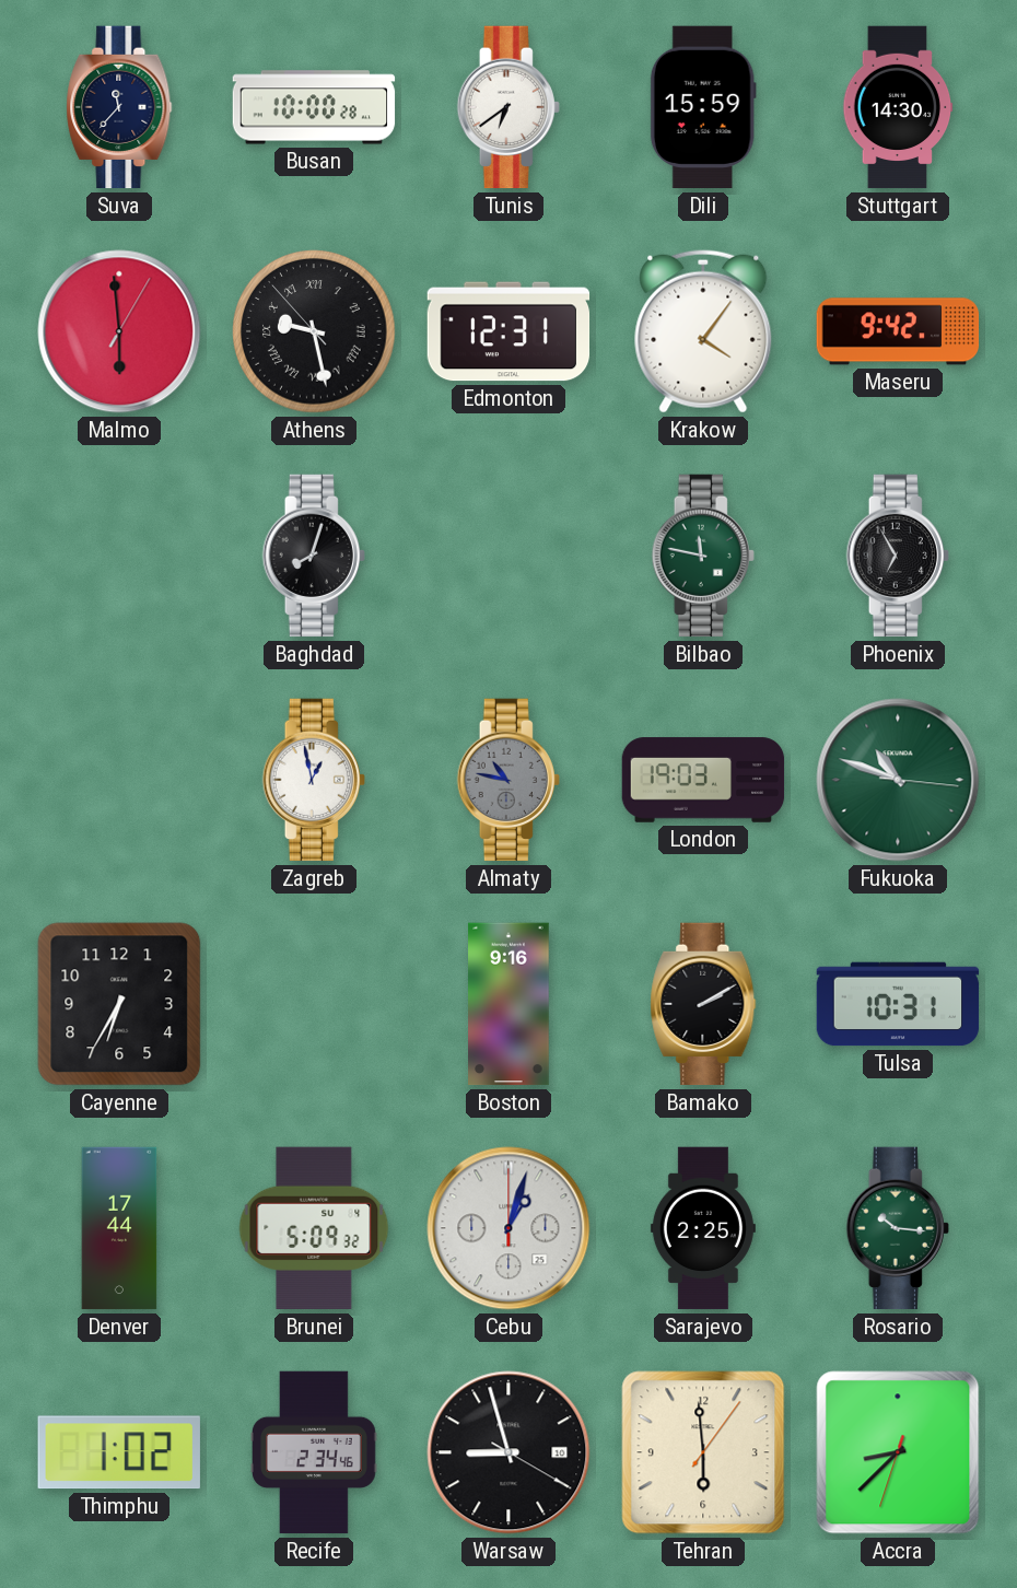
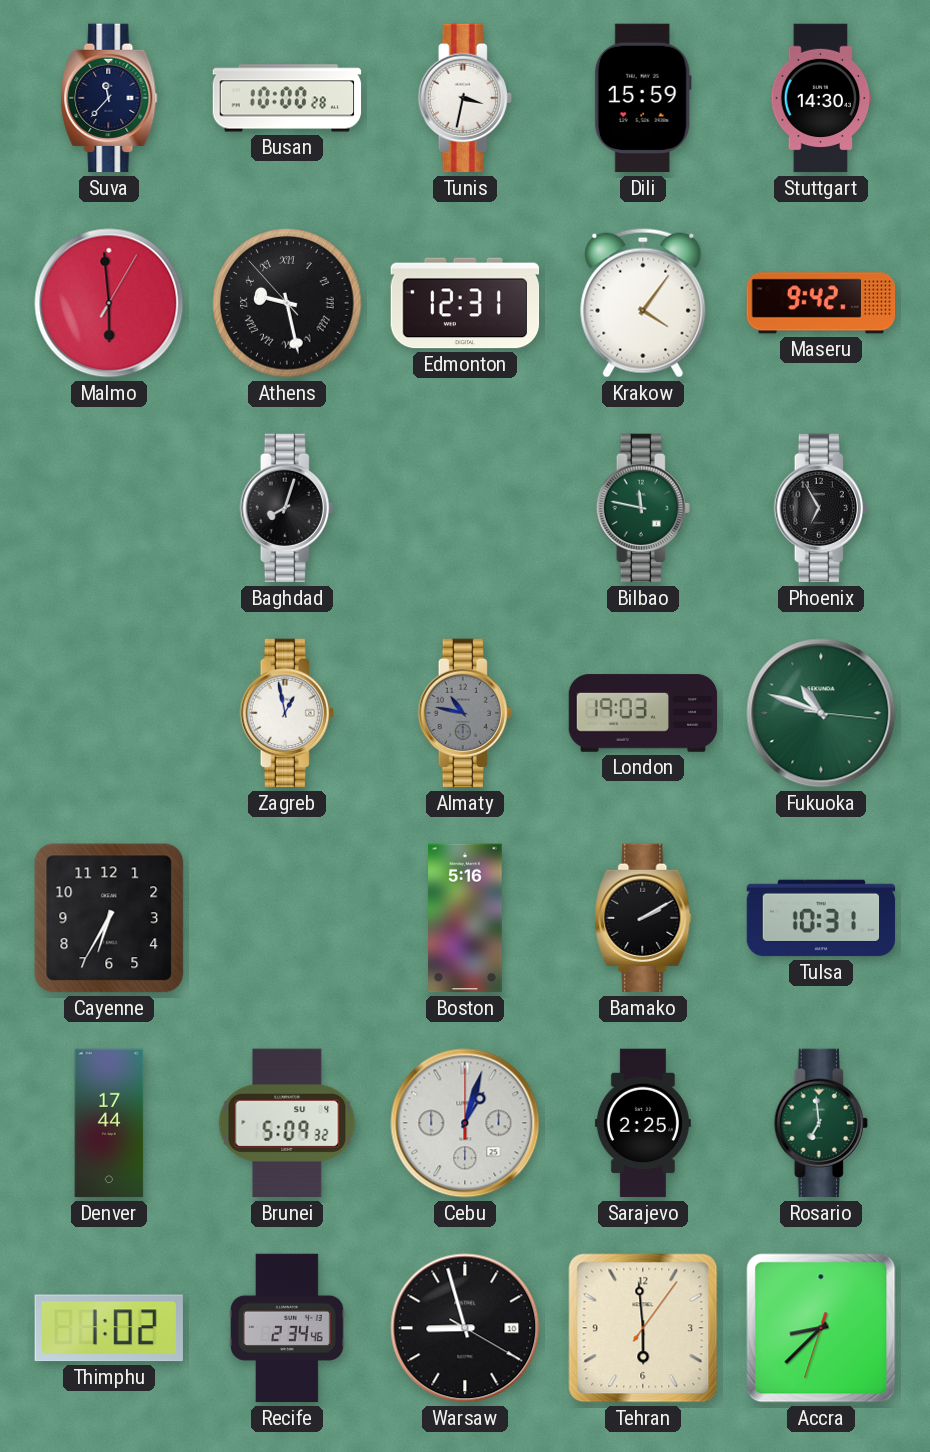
Tunis: 6:39 -> 3:32
Boston: 9:16 -> 5:16
Rosario: 10:16 -> 6:59
